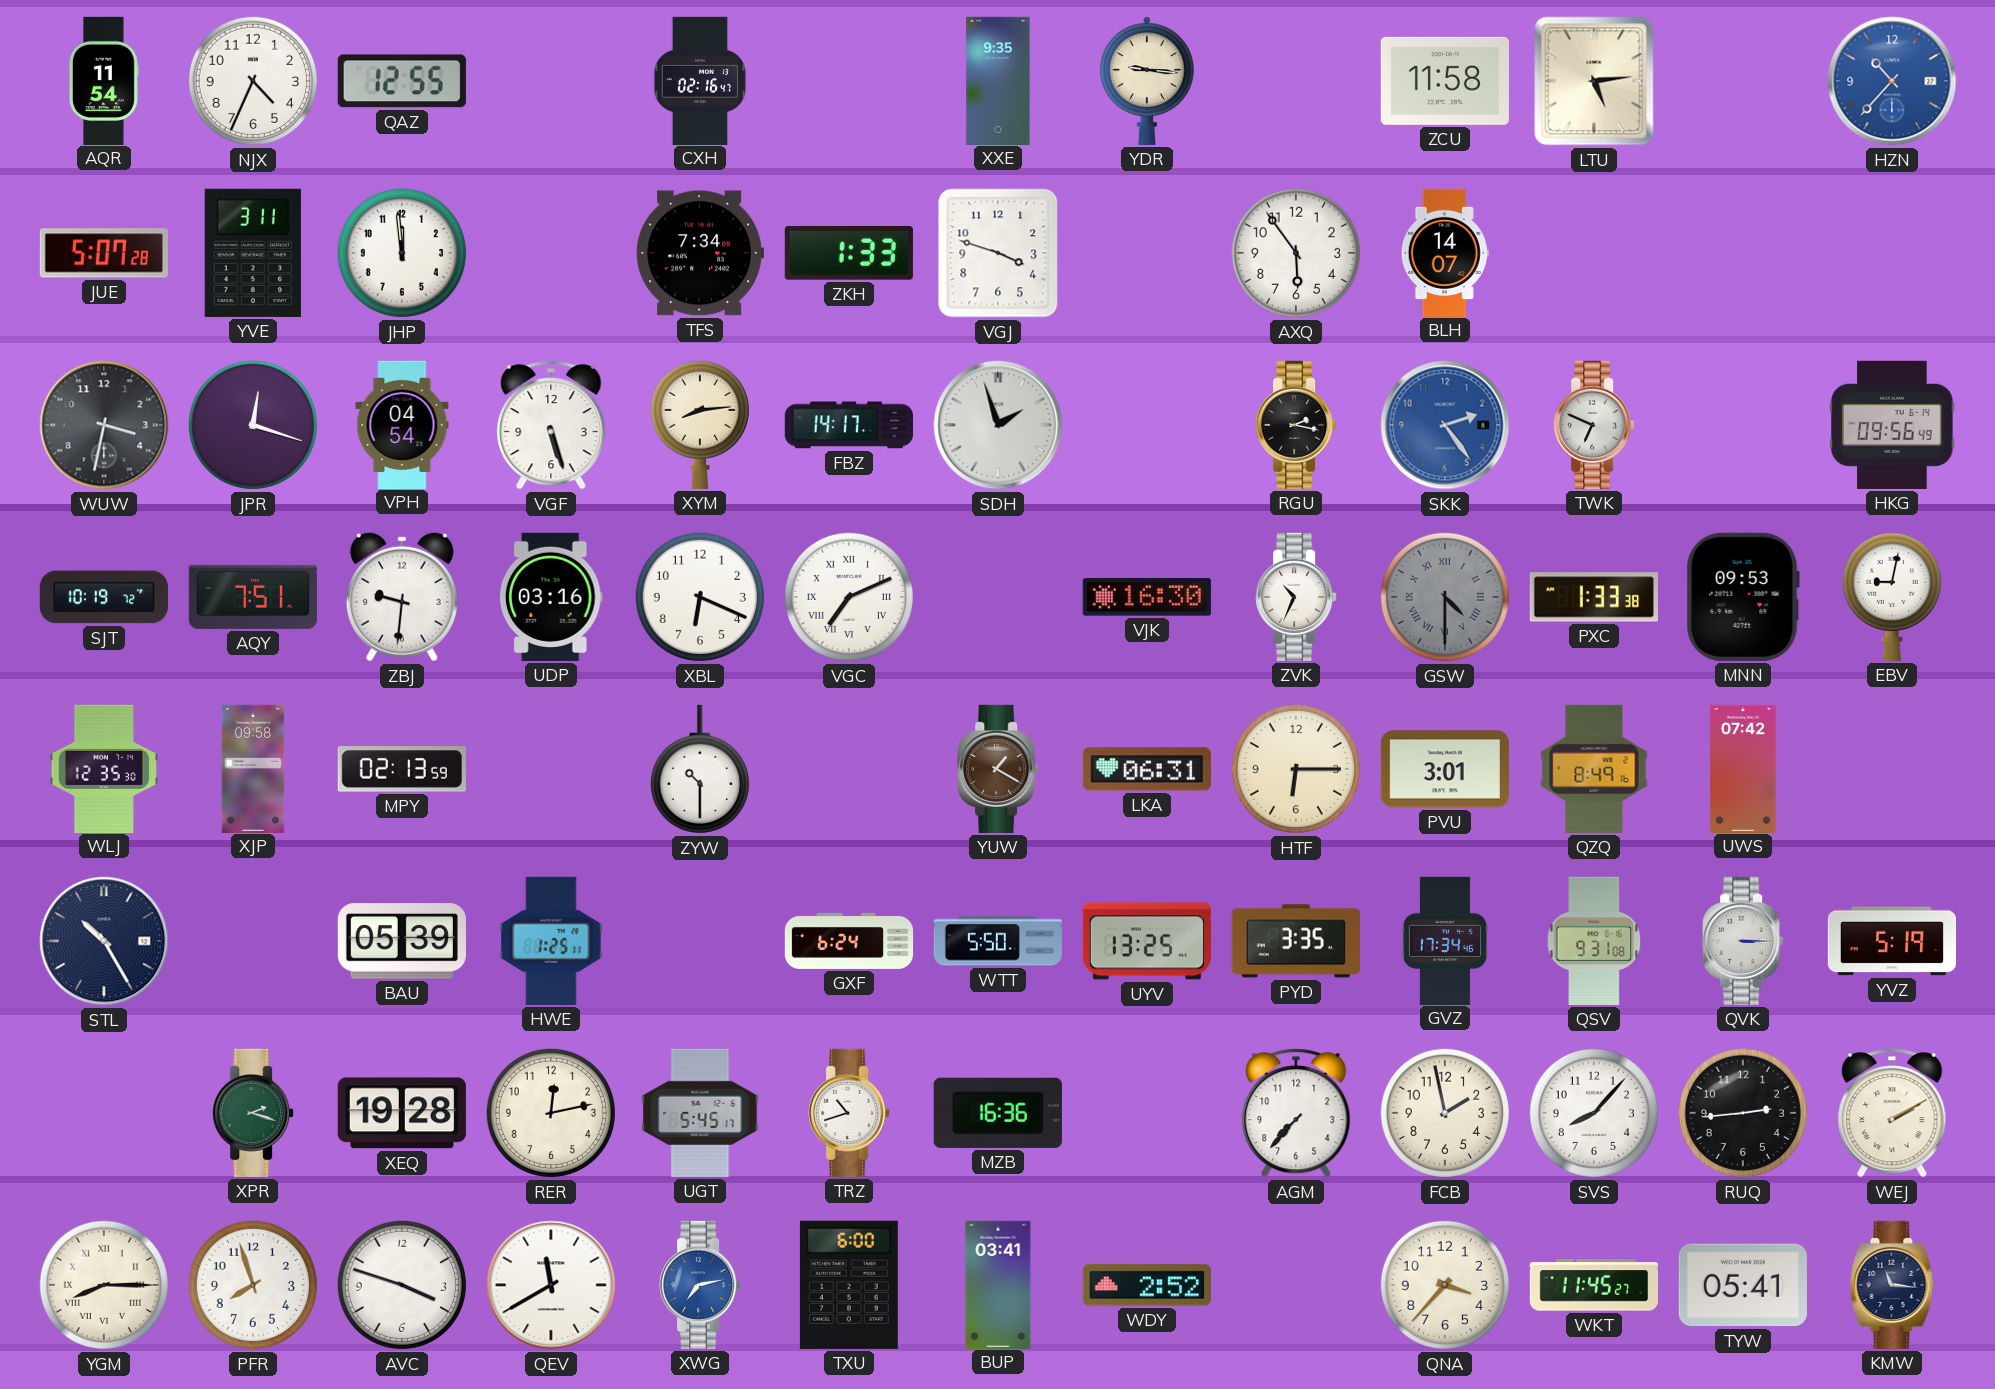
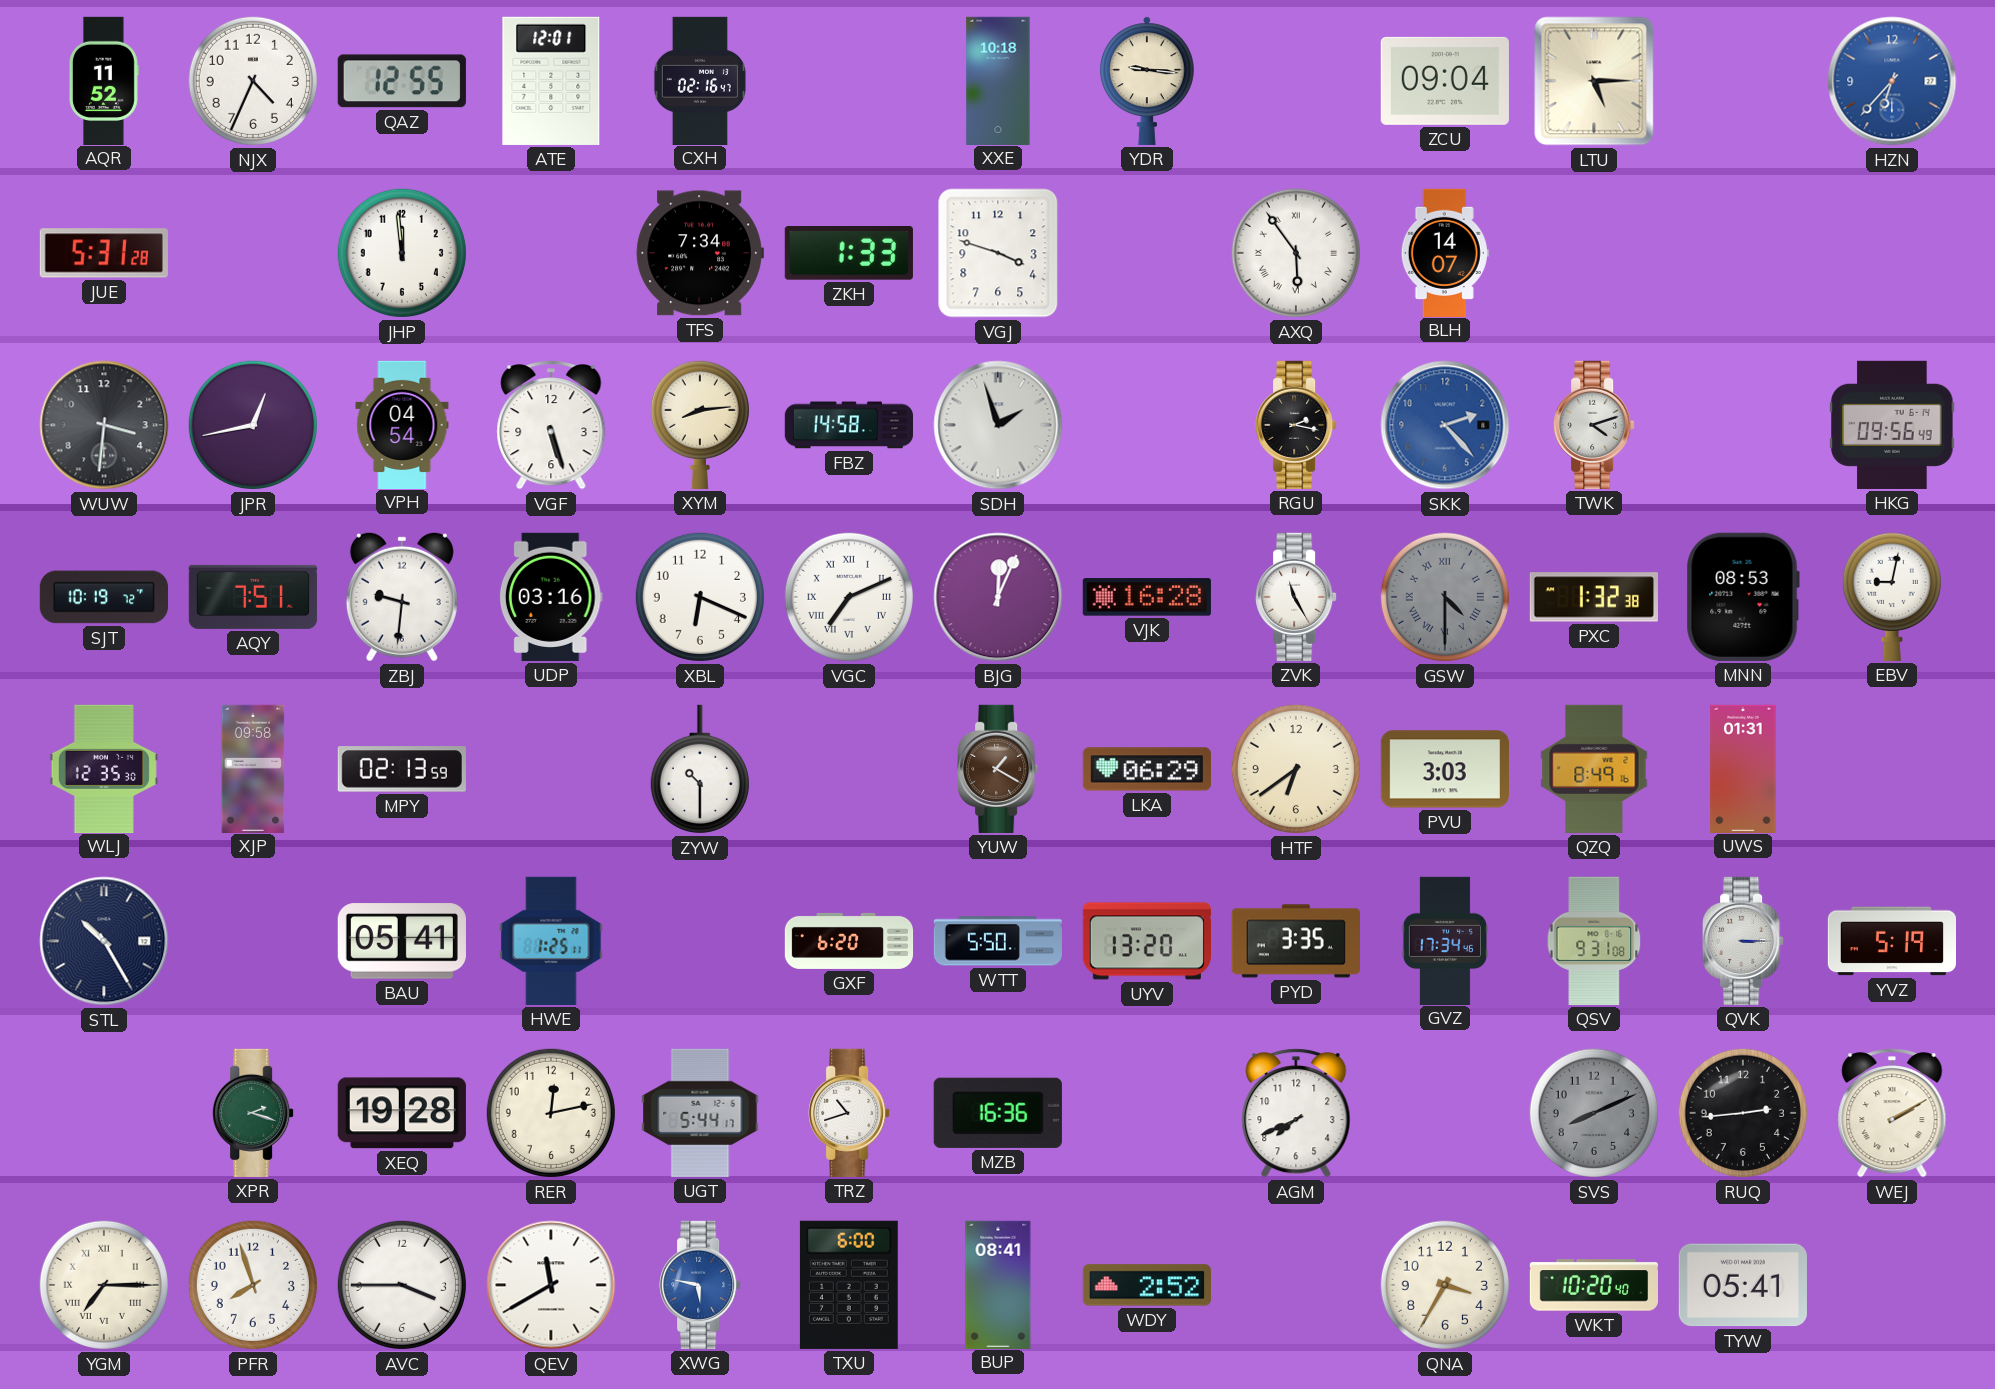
AQR: 11:54 -> 11:52
ATE: none -> 12:01
XXE: 9:35 -> 10:18
ZCU: 11:58 -> 09:04
LTU: 5:14 -> 5:15
HZN: 10:37 -> 6:37
JUE: 5:07 -> 5:31
YVE: 3:11 -> none
AXQ numerals: Arabic -> Roman
WUW: 3:32 -> 3:31
JPR: 12:18 -> 12:43
FBZ: 14:17 -> 14:58
SKK: 2:24 -> 2:23
TWK: 6:49 -> 4:12
BJG: none -> 12:04
VJK: 16:30 -> 16:28
ZVK: 10:34 -> 11:25
PXC: 1:33 -> 1:32
MNN: 09:53 -> 08:53
LKA: 06:31 -> 06:29
HTF: 6:15 -> 6:39
PVU: 3:01 -> 3:03
UWS: 07:42 -> 01:31
BAU: 05:39 -> 05:41
GXF: 6:24 -> 6:20
UYV: 13:25 -> 13:20
UGT: 5:45 -> 5:44
AGM: 7:37 -> 7:41
FCB: 1:58 -> none
SVS: 8:07 -> 8:11
SVS dial: white -> grey
YGM: 8:15 -> 7:15
AVC: 3:48 -> 3:45
XWG: 7:13 -> 5:47
BUP: 03:41 -> 08:41
QNA: 3:37 -> 3:35
WKT: 11:45 -> 10:20
KMW: 11:16 -> none
